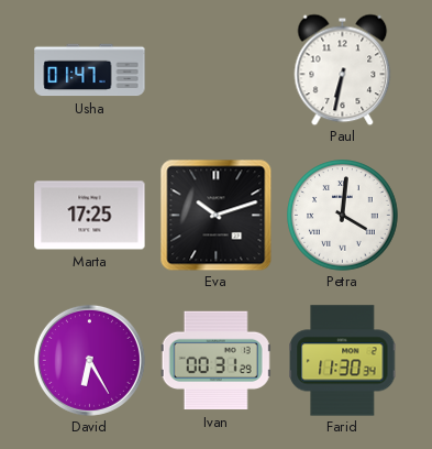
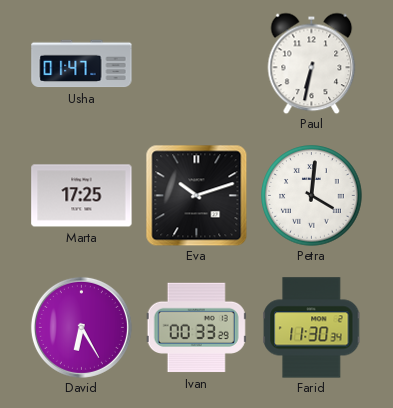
Ivan: 00:31 -> 00:33
